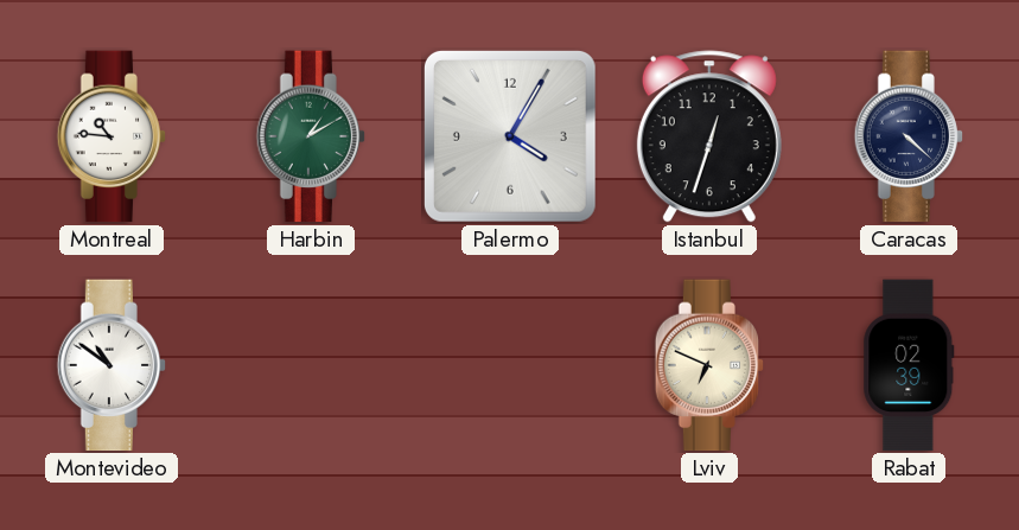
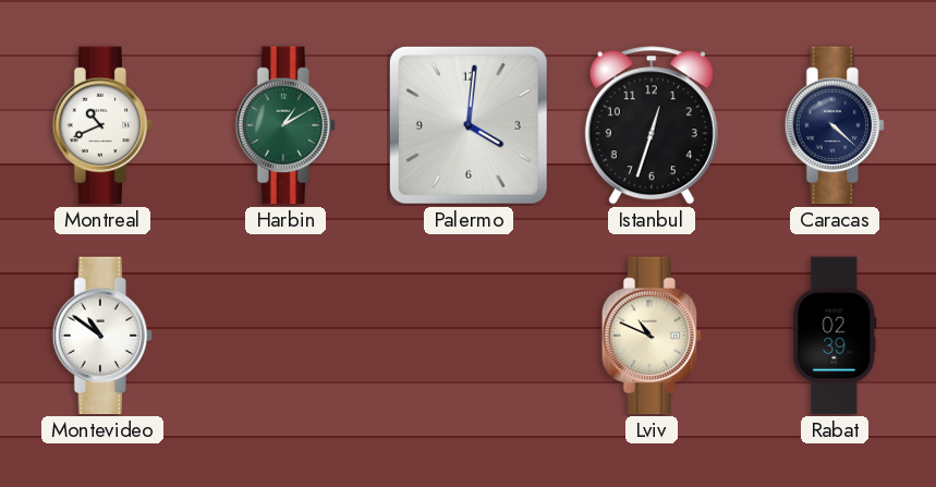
Montreal: 10:46 -> 10:41
Palermo: 4:05 -> 4:01
Lviv: 6:49 -> 10:49
